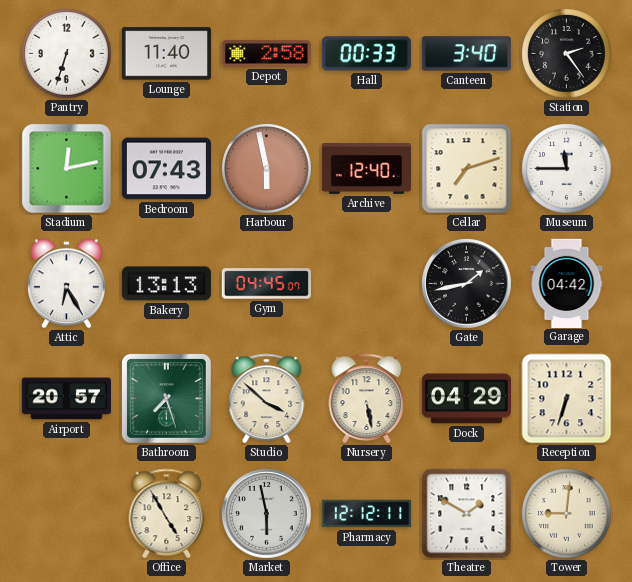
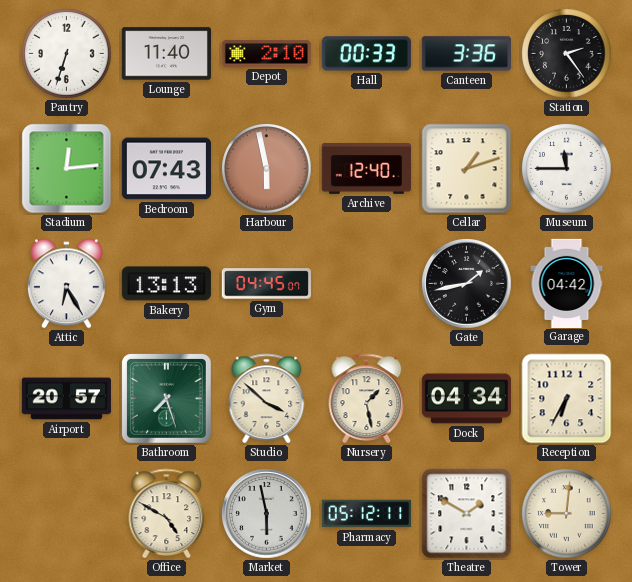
Depot: 2:58 -> 2:10
Canteen: 3:40 -> 3:36
Stadium: 12:13 -> 12:14
Cellar: 7:12 -> 1:12
Nursery: 5:28 -> 1:28
Dock: 04:29 -> 04:34
Reception: 6:33 -> 6:35
Office: 4:55 -> 4:50
Pharmacy: 12:12 -> 05:12
